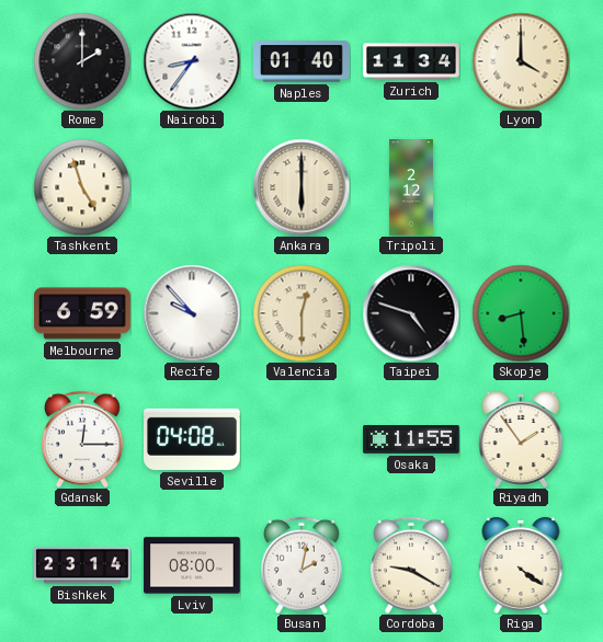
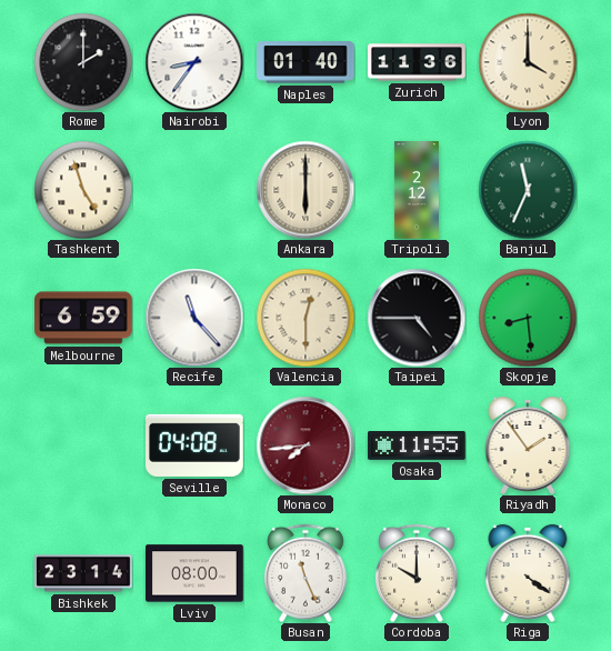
Zurich: 11:34 -> 11:36
Banjul: none -> 11:34
Recife: 9:53 -> 11:23
Taipei: 4:48 -> 4:45
Gdansk: 12:15 -> none
Monaco: none -> 7:44
Busan: 2:02 -> 11:26
Cordoba: 9:20 -> 10:00
